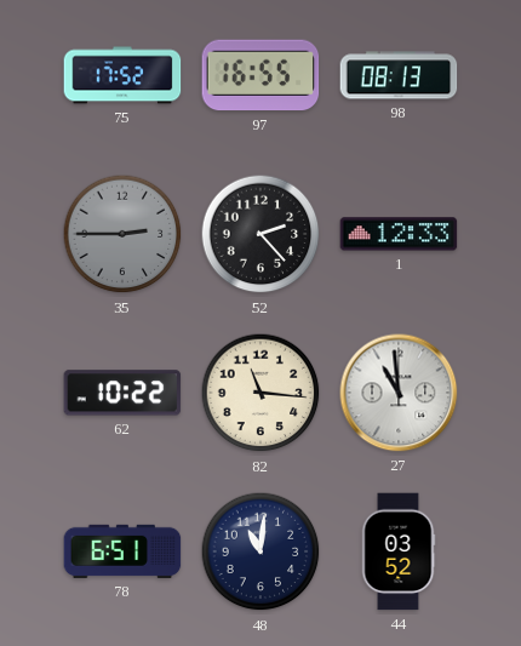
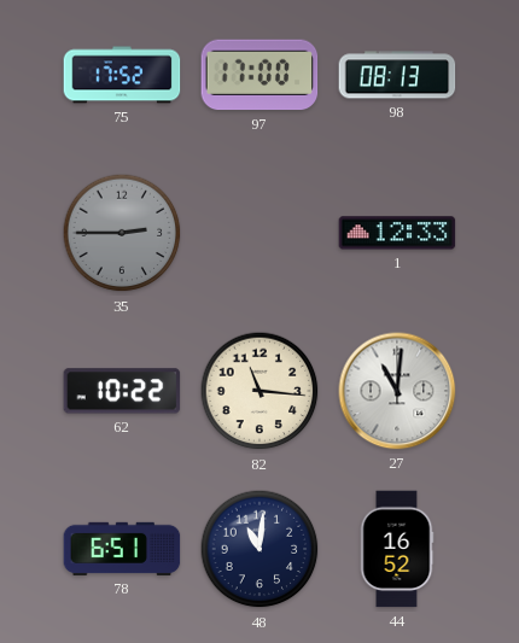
97: 16:55 -> 17:00
52: 2:23 -> none
27: 10:59 -> 11:01
44: 03:52 -> 16:52
